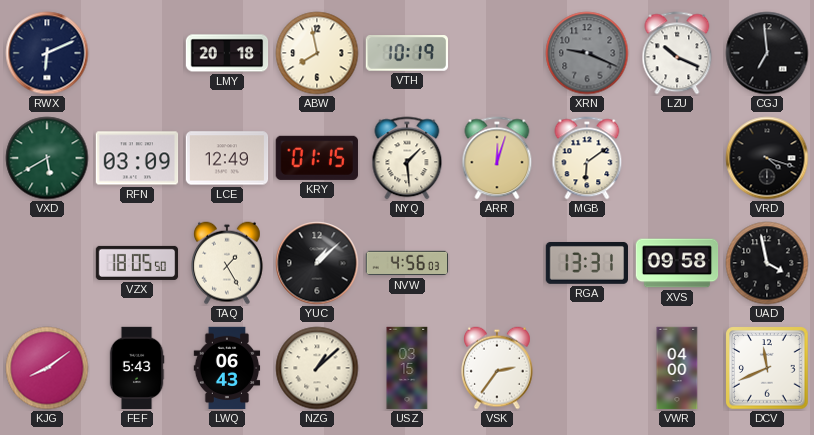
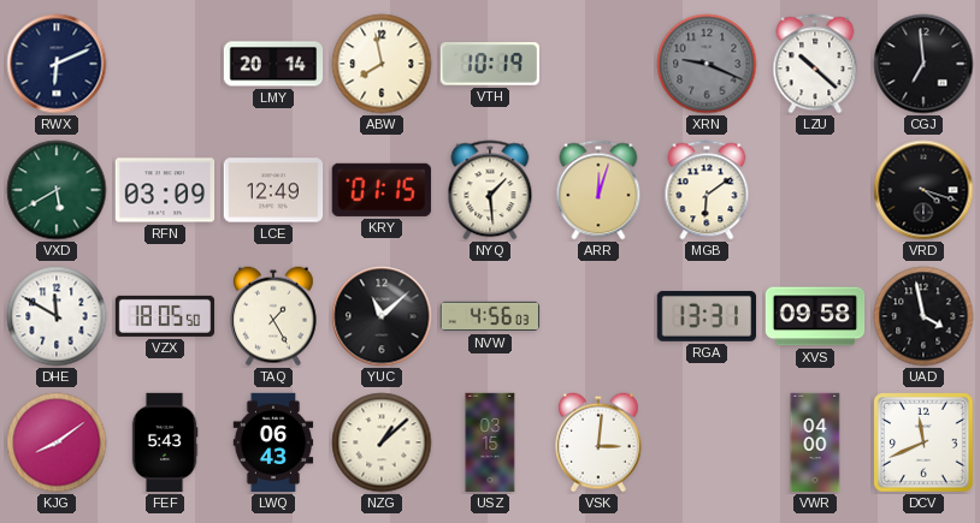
LMY: 20:18 -> 20:14
LZU: 10:19 -> 10:22
DHE: none -> 11:50
YUC: 1:08 -> 11:08
VSK: 2:36 -> 3:01
